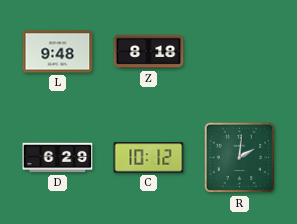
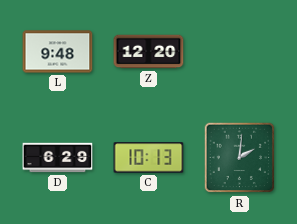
Z: 8:18 -> 12:20
C: 10:12 -> 10:13
